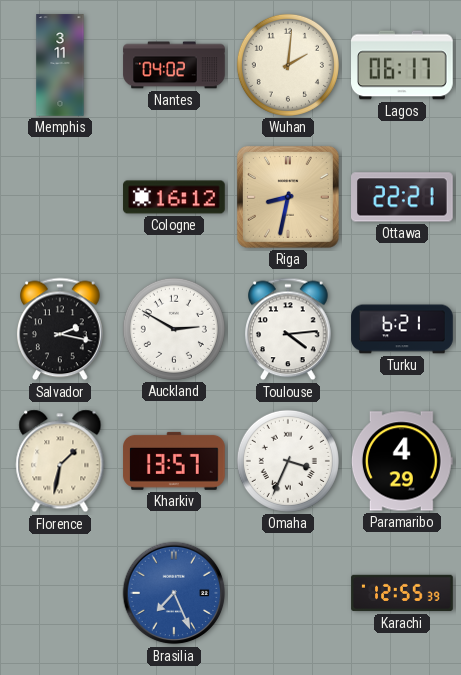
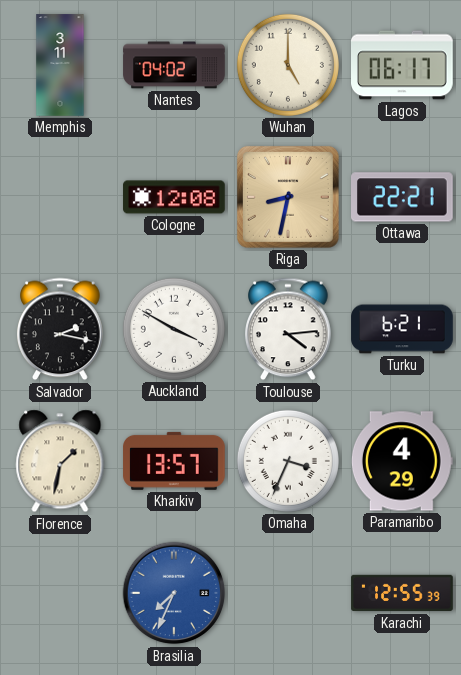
Wuhan: 2:01 -> 5:00
Cologne: 16:12 -> 12:08
Auckland: 2:50 -> 3:50
Brasilia: 7:26 -> 7:34
